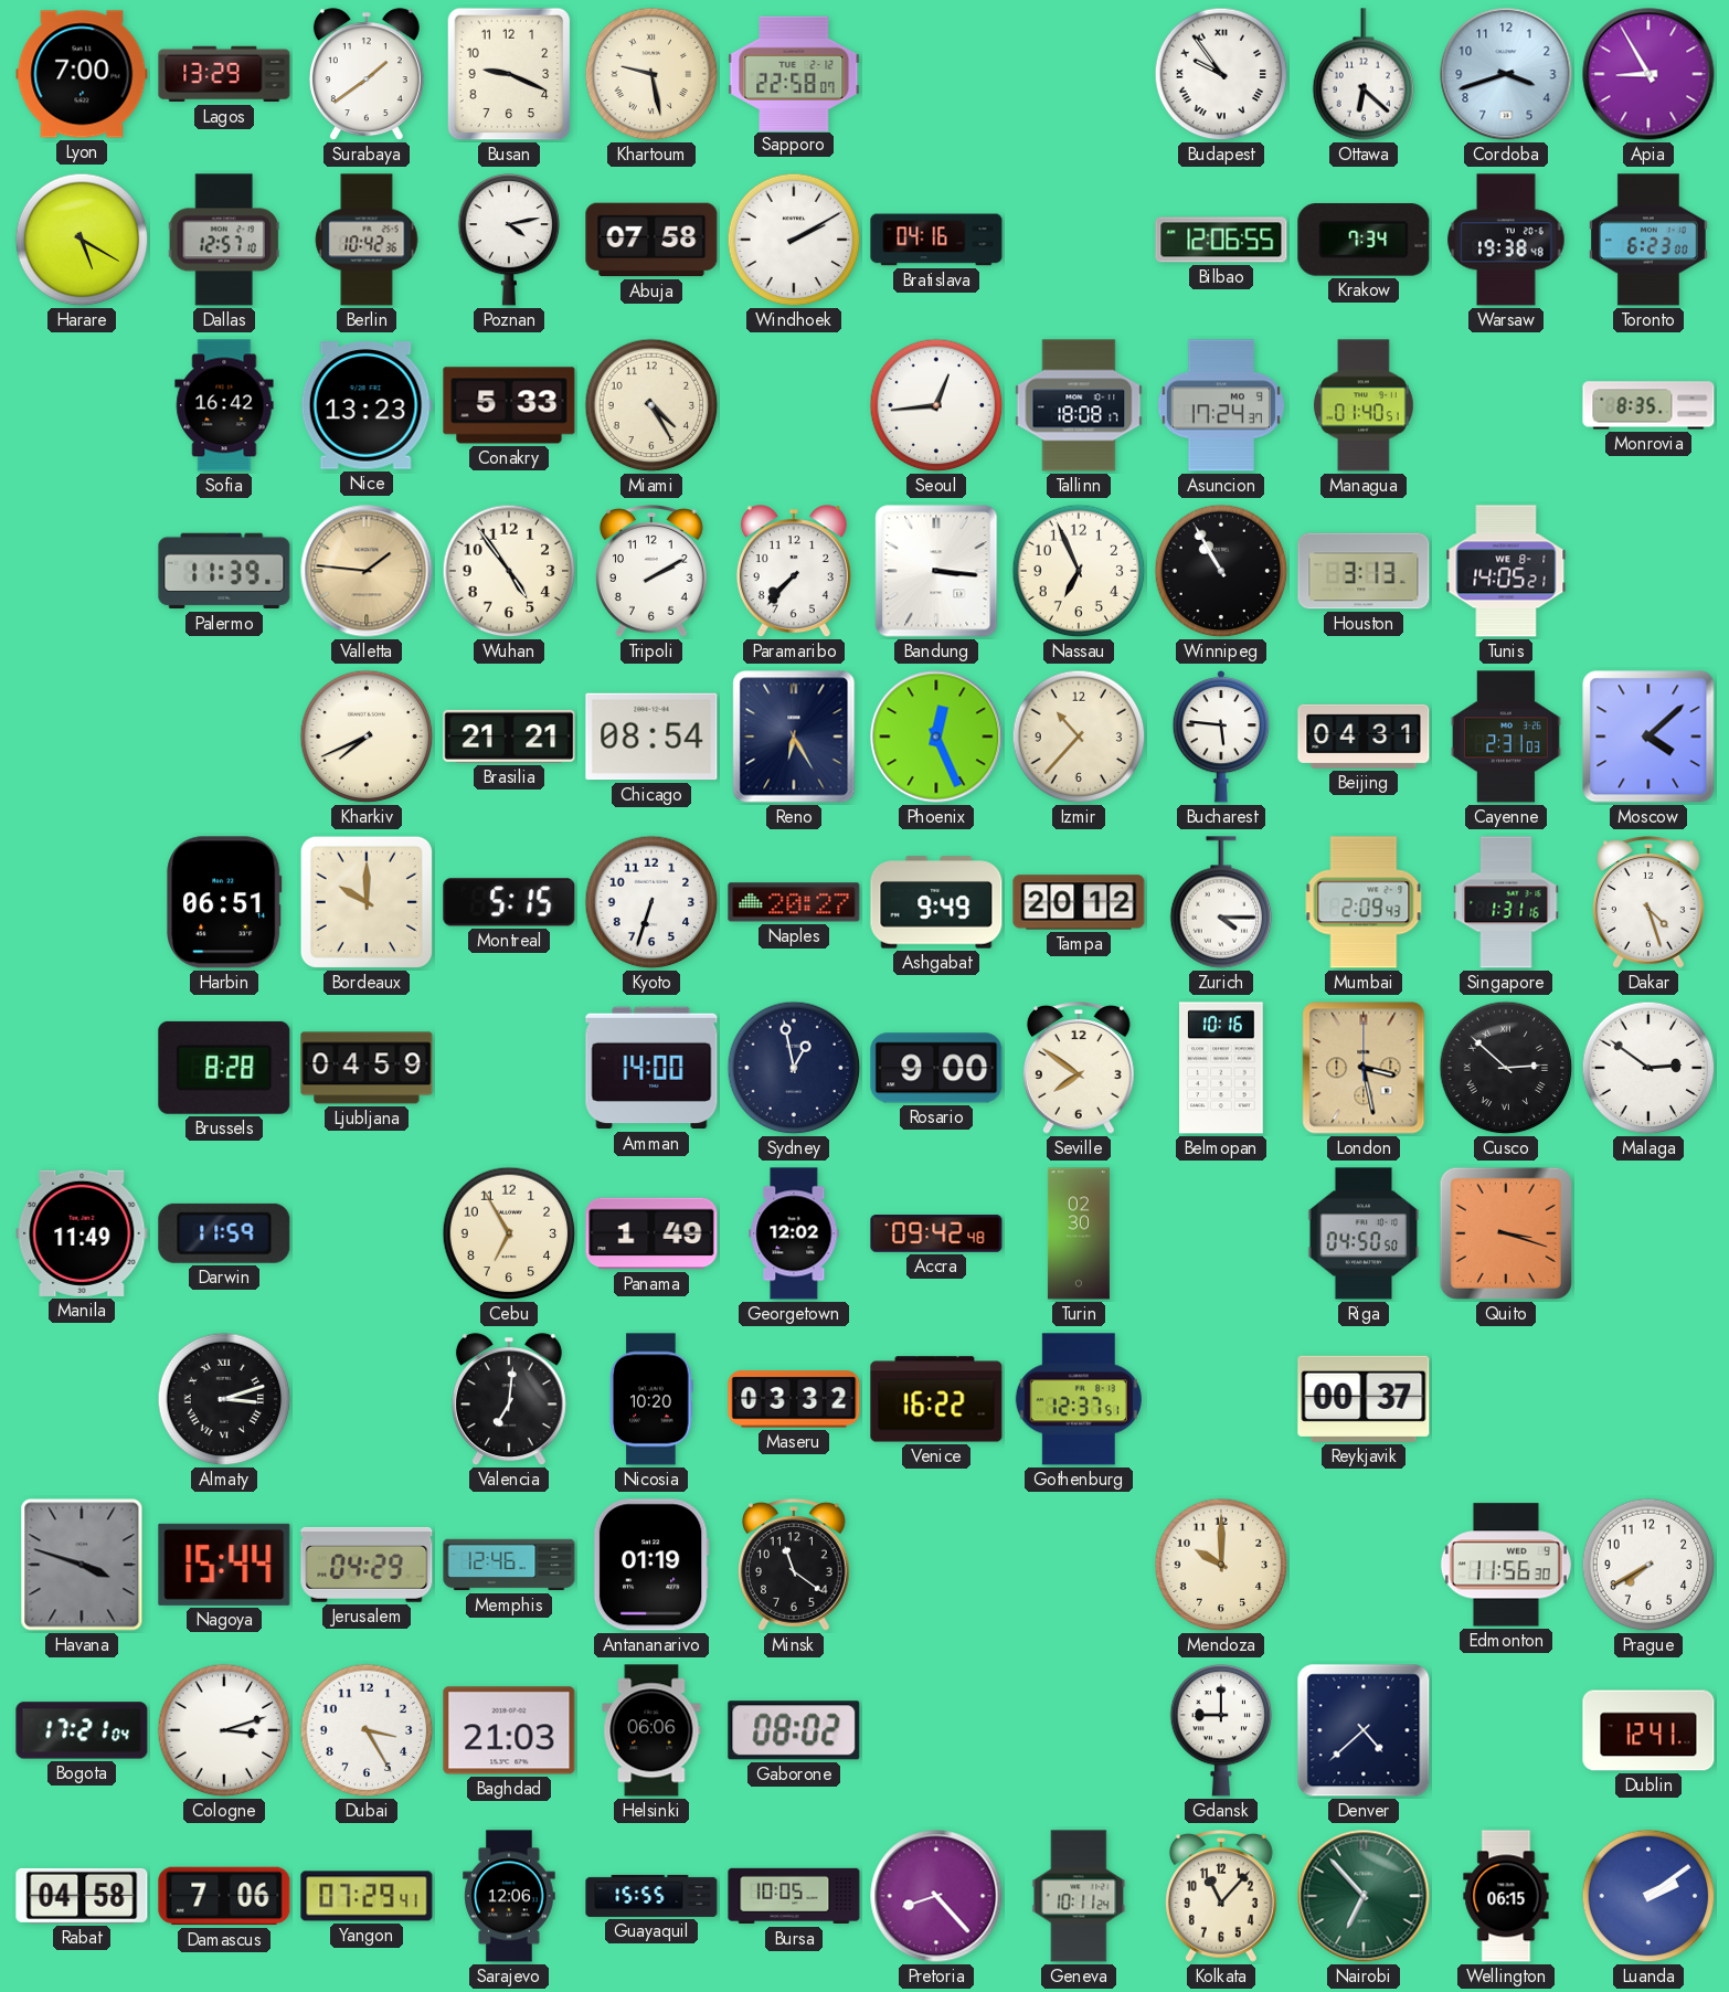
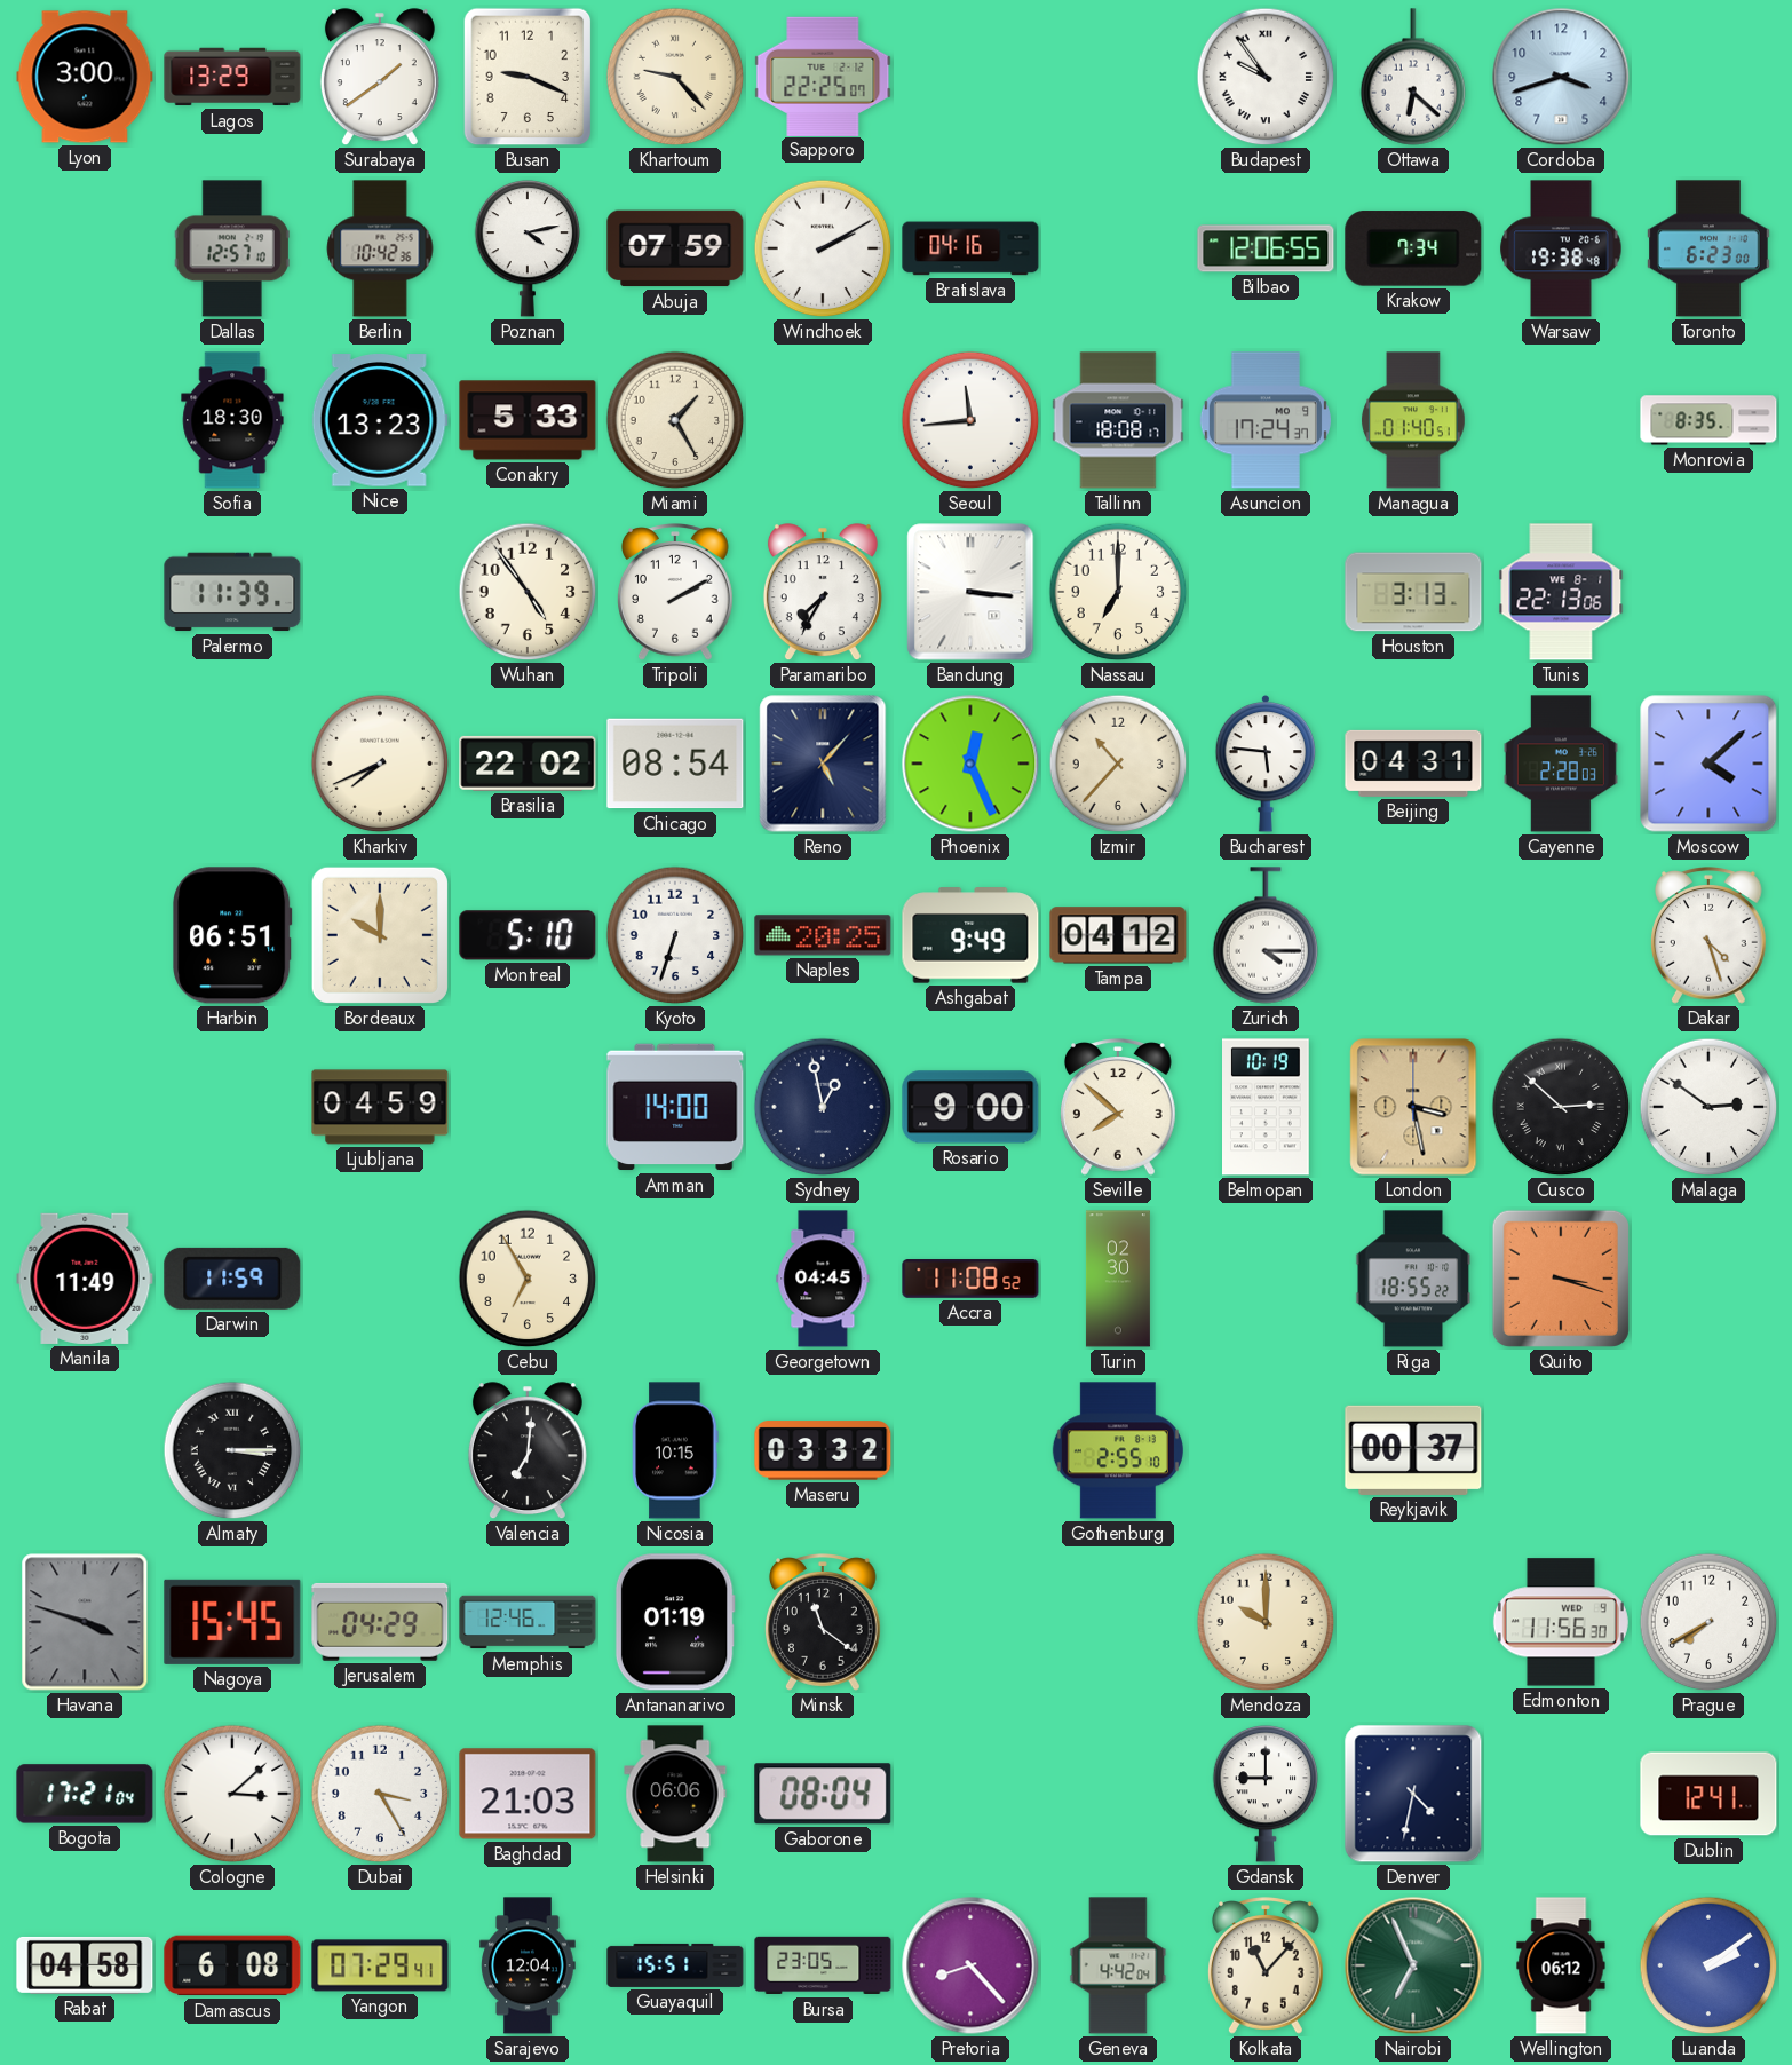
Lyon: 7:00 -> 3:00
Khartoum: 9:28 -> 9:23
Sapporo: 22:58 -> 22:25
Apia: 8:55 -> none
Harare: 5:20 -> none
Abuja: 07:58 -> 07:59
Sofia: 16:42 -> 18:30
Miami: 4:25 -> 1:25
Seoul: 12:44 -> 11:44
Valletta: 1:46 -> none
Paramaribo: 7:37 -> 7:35
Nassau: 6:56 -> 7:00
Winnipeg: 10:55 -> none
Tunis: 14:05 -> 22:13
Brasilia: 21:21 -> 22:02
Reno: 6:25 -> 5:07
Cayenne: 2:31 -> 2:28
Montreal: 5:15 -> 5:10
Naples: 20:27 -> 20:25
Tampa: 20:12 -> 04:12
Mumbai: 2:09 -> none
Singapore: 1:31 -> none
Brussels: 8:28 -> none
Seville: 7:51 -> 7:52
Belmopan: 10:16 -> 10:19
Panama: 1:49 -> none
Georgetown: 12:02 -> 04:45
Accra: 09:42 -> 11:08
Riga: 04:50 -> 18:55
Almaty: 3:12 -> 3:15
Nicosia: 10:20 -> 10:15
Venice: 16:22 -> none
Gothenburg: 12:37 -> 2:55
Nagoya: 15:44 -> 15:45
Cologne: 3:12 -> 3:08
Gaborone: 08:02 -> 08:04
Denver: 4:38 -> 4:32
Damascus: 7:06 -> 6:08
Sarajevo: 12:06 -> 12:04
Guayaquil: 15:55 -> 15:51
Bursa: 10:05 -> 23:05
Geneva: 10:11 -> 4:42
Nairobi: 6:53 -> 6:56
Wellington: 06:15 -> 06:12
